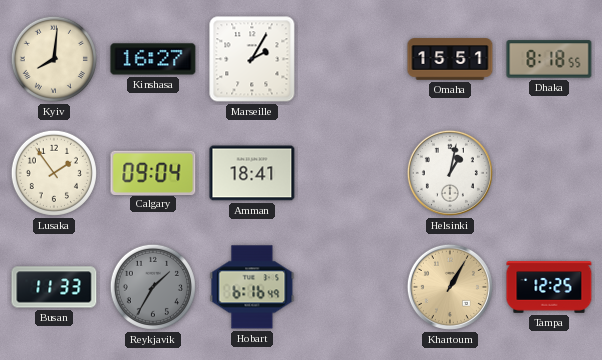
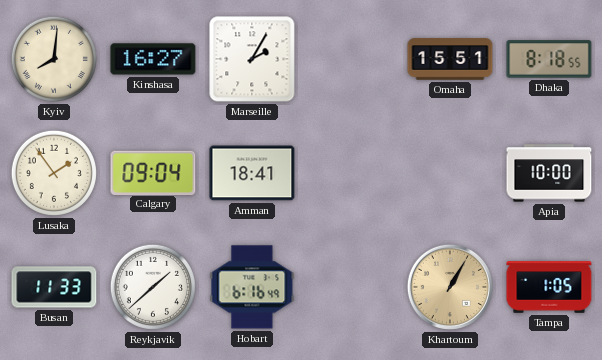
Helsinki: 1:02 -> none
Apia: none -> 10:00
Reykjavik: 1:35 -> 1:38
Reykjavik dial: grey -> white
Tampa: 12:25 -> 1:05
